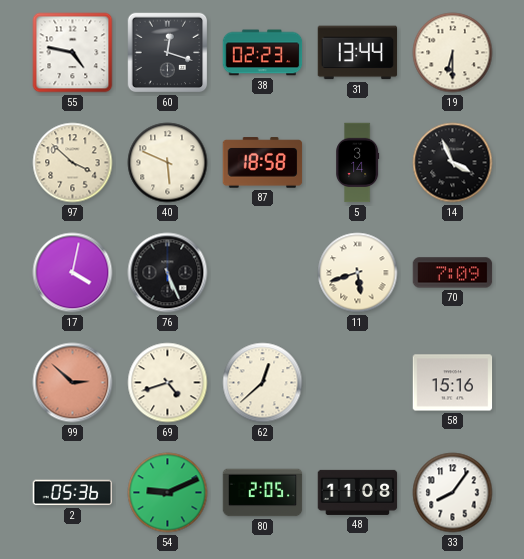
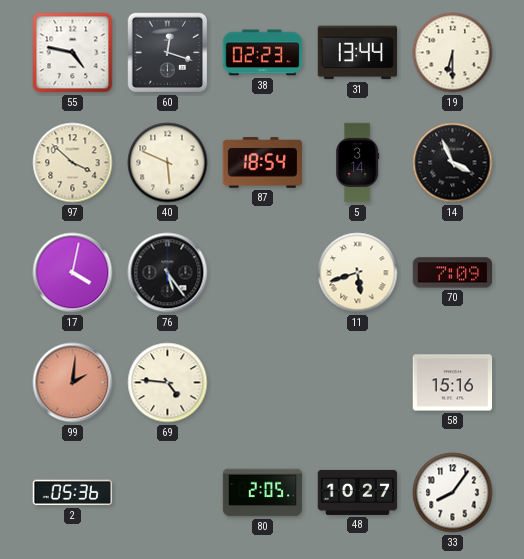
87: 18:58 -> 18:54
76: 5:26 -> 5:24
99: 2:52 -> 2:01
69: 4:42 -> 4:46
62: 12:38 -> none
54: 9:11 -> none
48: 11:08 -> 10:27
